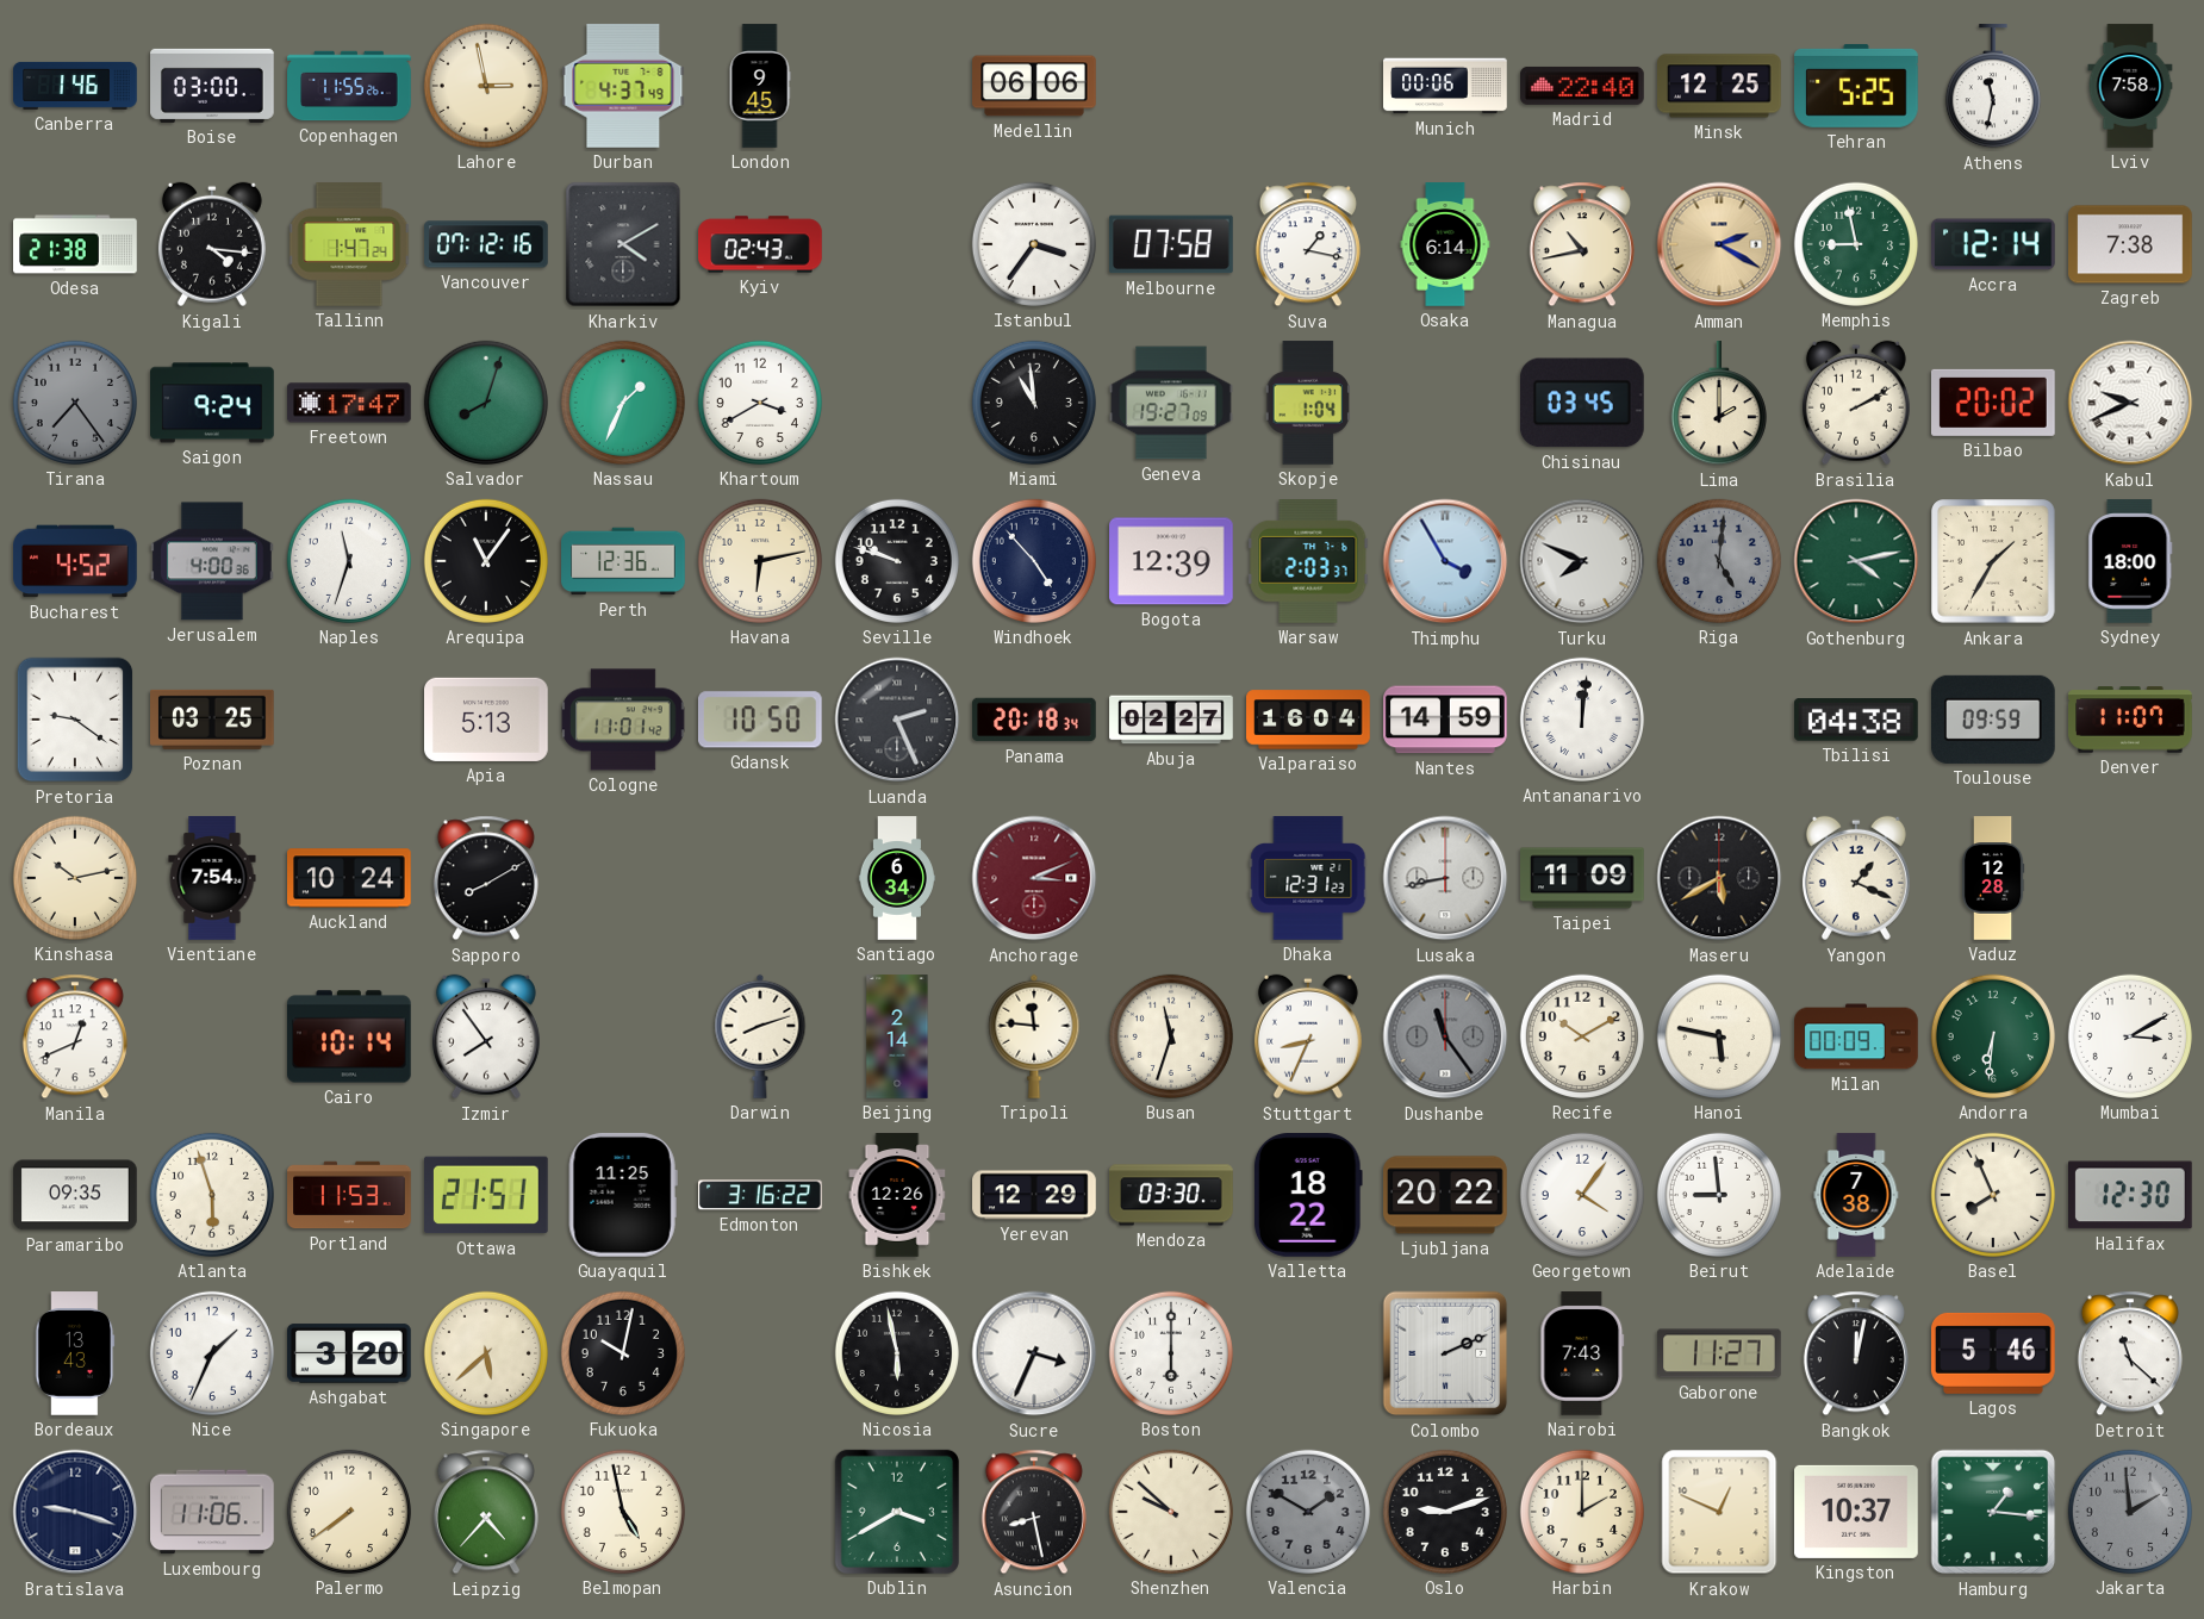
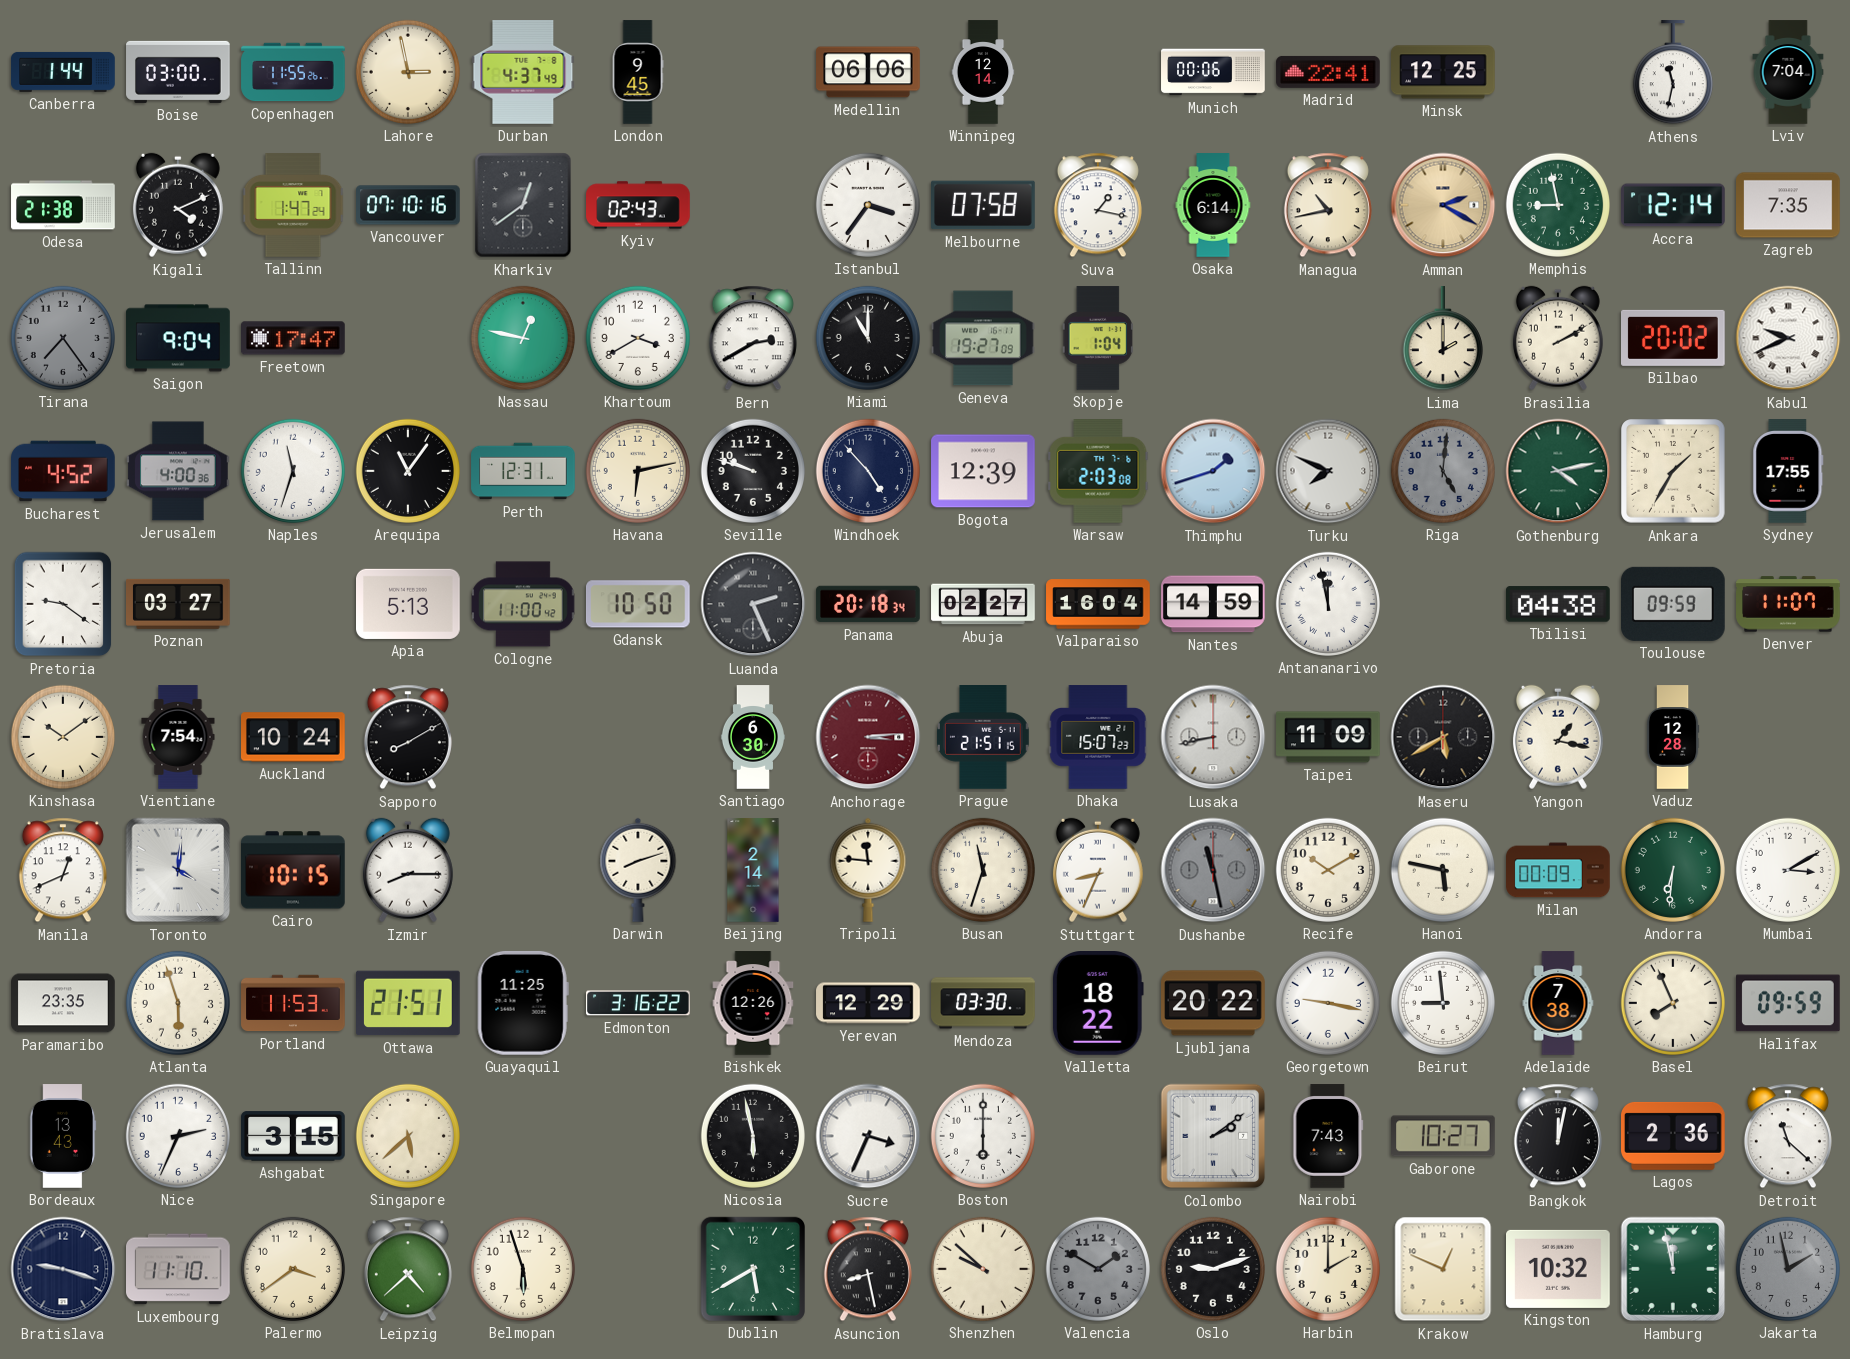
Canberra: 1:46 -> 1:44
Winnipeg: none -> 12:14
Madrid: 22:40 -> 22:41
Tehran: 5:25 -> none
Lviv: 7:58 -> 7:04
Kigali: 4:16 -> 4:11
Vancouver: 07:12 -> 07:10
Kharkiv: 4:10 -> 12:39
Zagreb: 7:38 -> 7:35
Saigon: 9:24 -> 9:04
Salvador: 8:03 -> none
Nassau: 1:34 -> 12:47
Bern: none -> 2:40
Miami: 10:59 -> 11:00
Chisinau: 03:45 -> none
Perth: 12:36 -> 12:31
Warsaw: 2:03:37 -> 2:03:08
Thimphu: 3:55 -> 1:42
Sydney: 18:00 -> 17:55
Poznan: 03:25 -> 03:27
Cologne: 11:01 -> 11:00
Antananarivo: 12:01 -> 11:58
Kinshasa: 10:13 -> 10:09
Santiago: 6:34 -> 6:30
Anchorage: 3:11 -> 3:14
Prague: none -> 21:51
Dhaka: 12:31 -> 15:07
Yangon: 1:19 -> 1:17
Toronto: none -> 4:01
Cairo: 10:14 -> 10:15
Izmir: 7:54 -> 8:15
Dushanbe: 11:24 -> 11:28
Paramaribo: 09:35 -> 23:35
Georgetown: 4:06 -> 9:17
Halifax: 12:30 -> 09:59
Nice: 1:34 -> 2:34
Ashgabat: 3:20 -> 3:15
Fukuoka: 10:02 -> none
Colombo: 2:11 -> 2:09
Gaborone: 11:27 -> 10:27
Lagos: 5:46 -> 2:36
Luxembourg: 11:06 -> 11:10
Palermo: 7:39 -> 3:39
Leipzig: 4:37 -> 4:38
Belmopan: 4:58 -> 5:57
Dublin: 3:40 -> 5:40
Kingston: 10:37 -> 10:32
Hamburg: 1:16 -> 11:58
Jakarta: 1:59 -> 1:58
